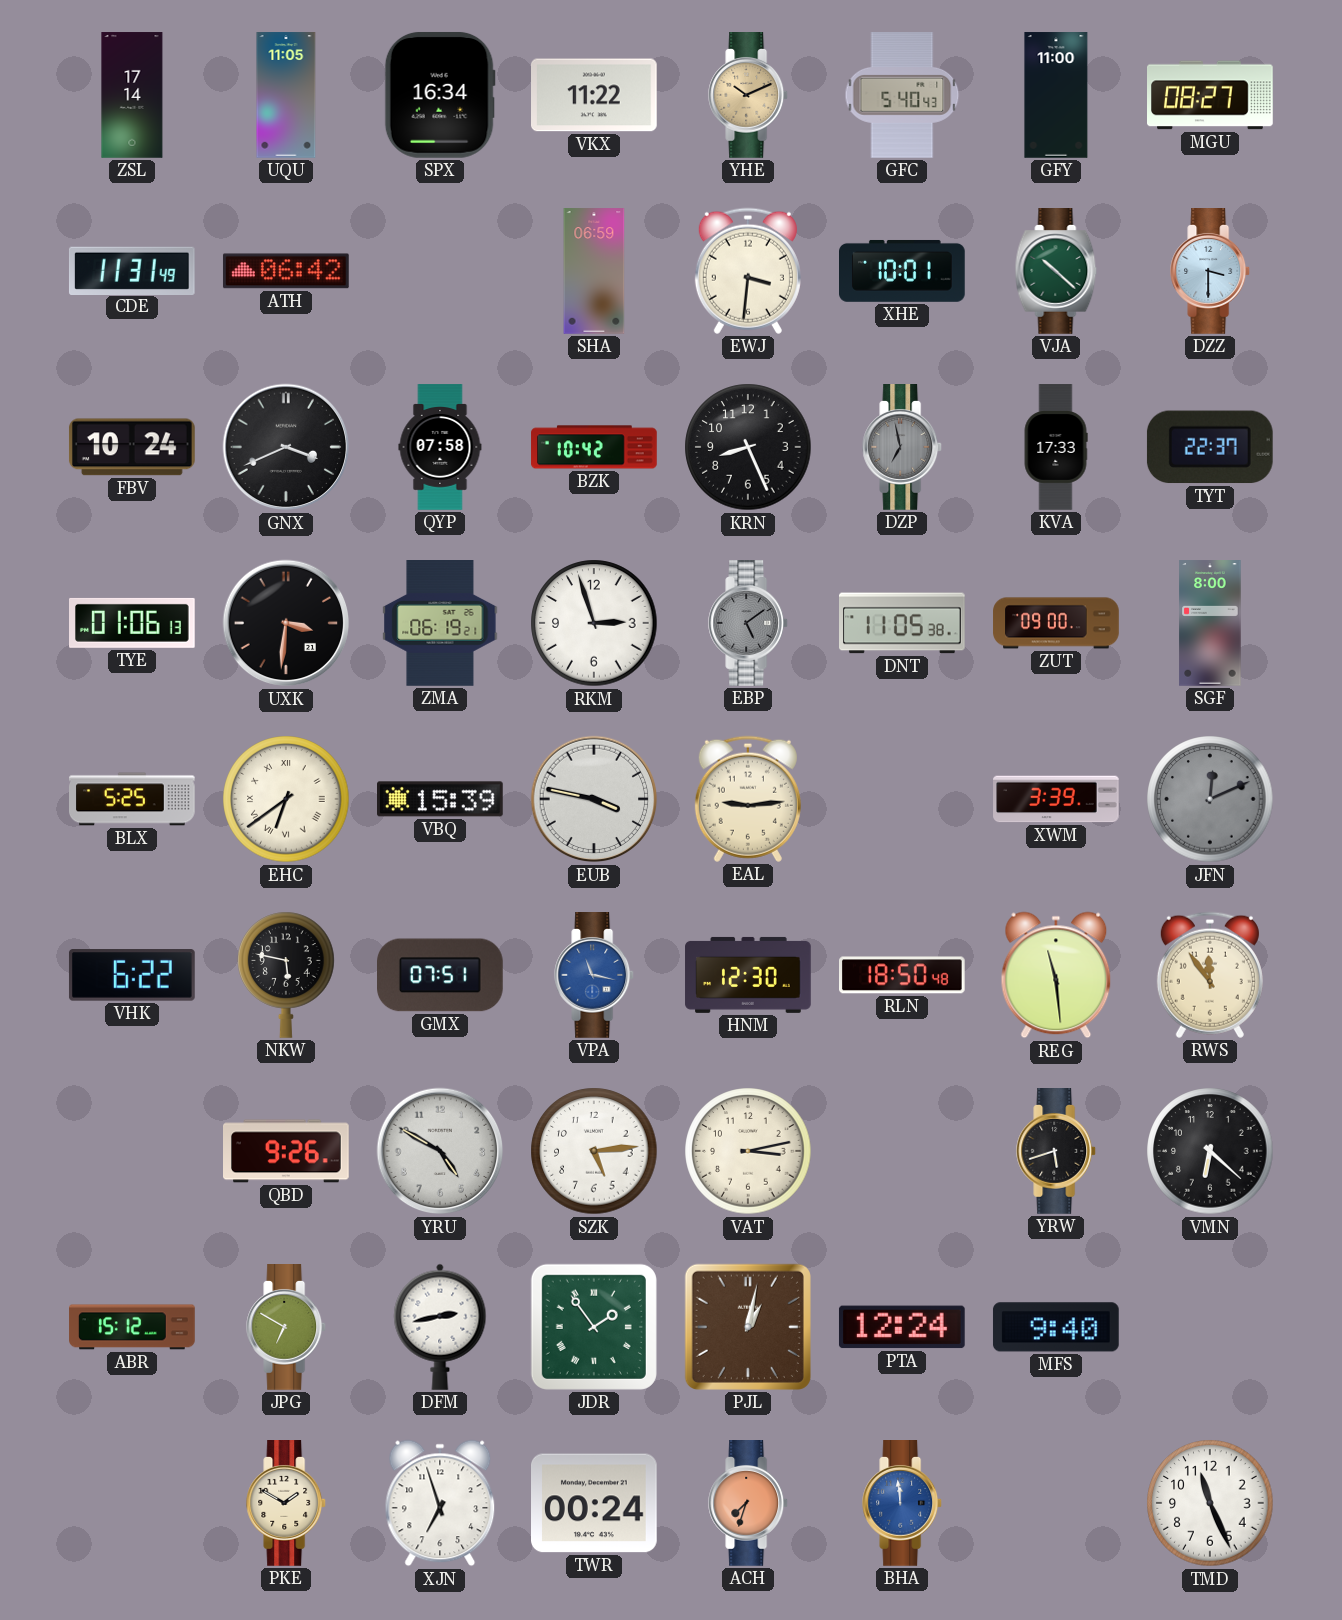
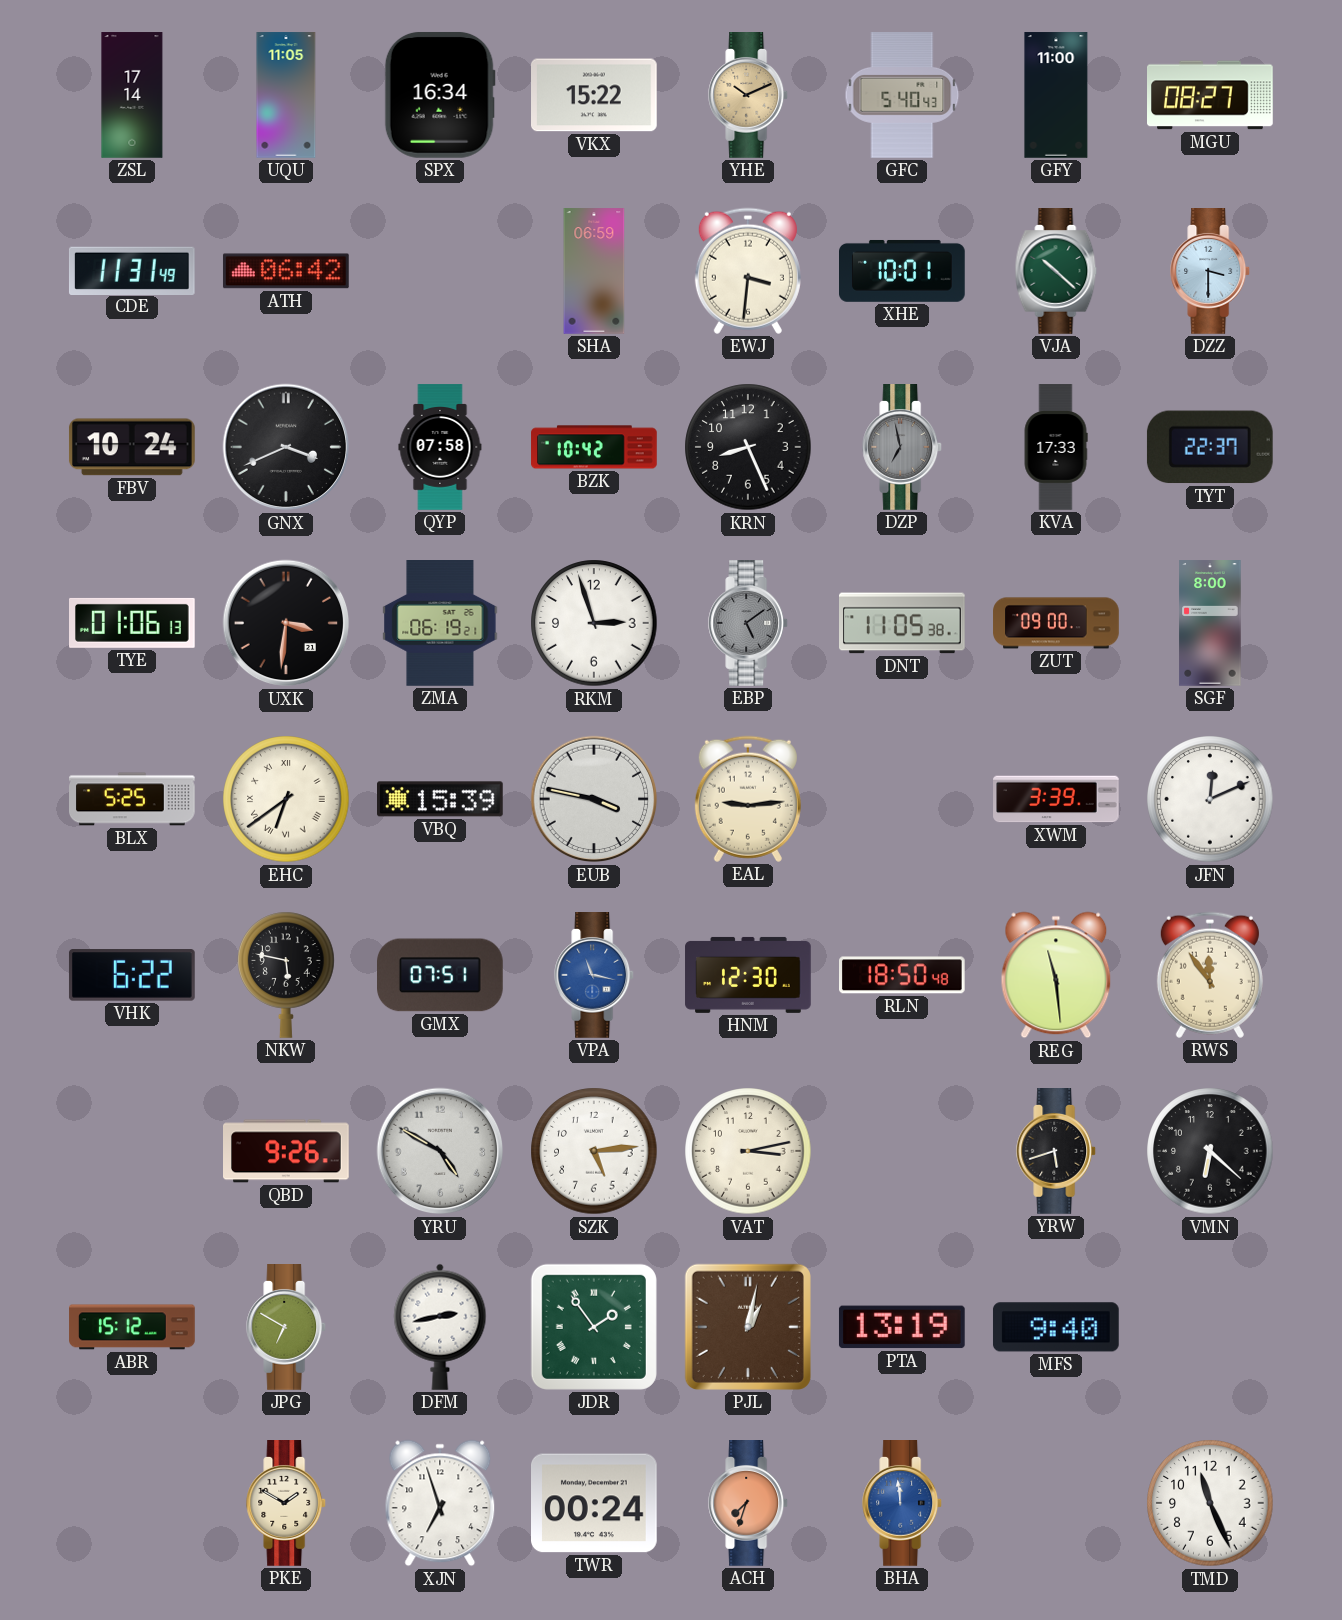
VKX: 11:22 -> 15:22
JFN dial: grey -> white
PTA: 12:24 -> 13:19
